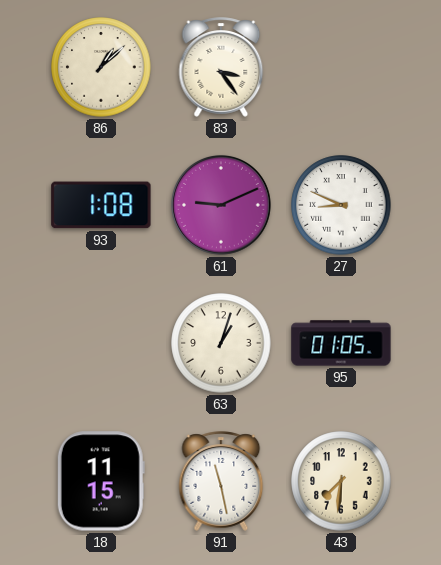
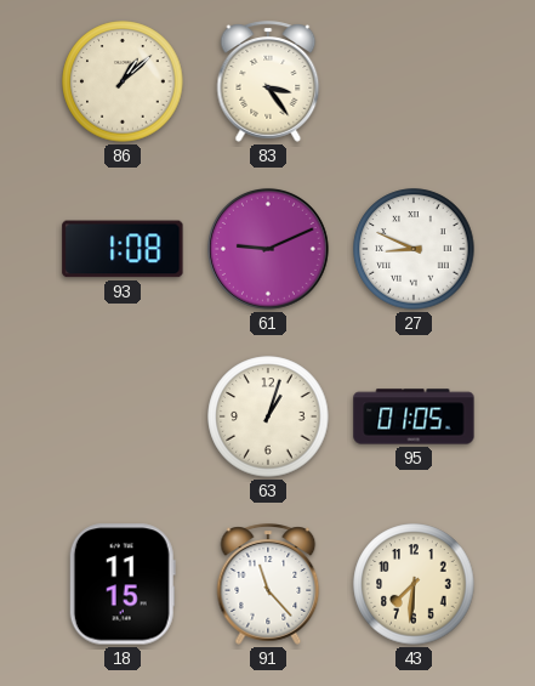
91: 11:28 -> 11:23
